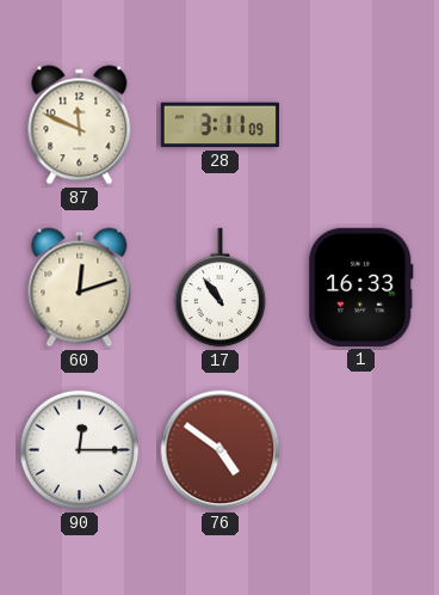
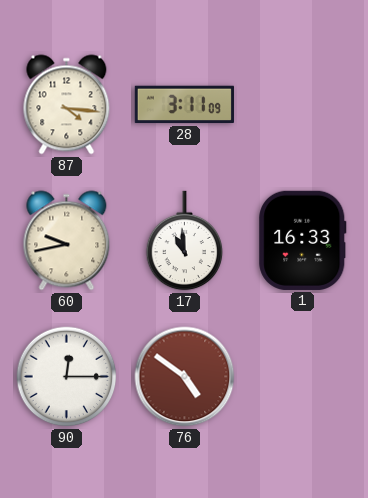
87: 11:49 -> 4:16
60: 12:12 -> 9:43
17: 10:54 -> 10:59
